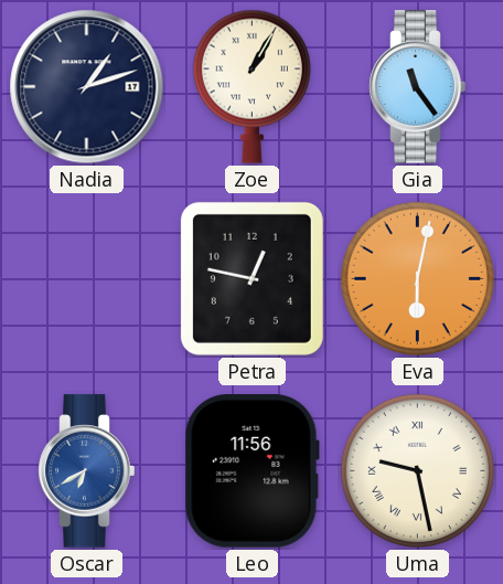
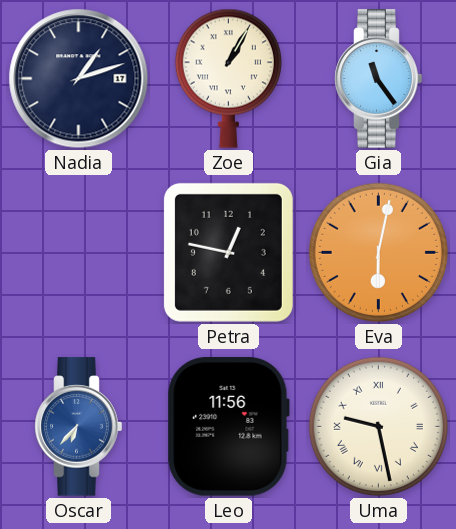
Oscar: 6:40 -> 6:37
